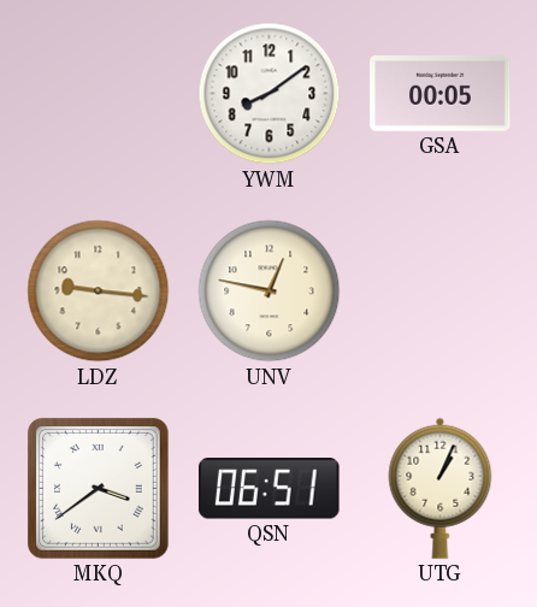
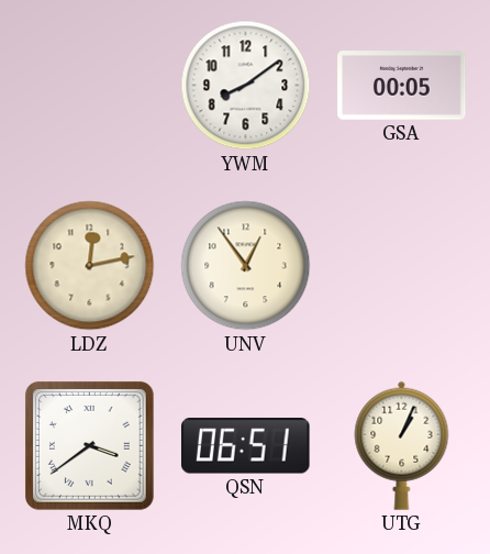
LDZ: 9:16 -> 12:13
UNV: 12:47 -> 12:54
